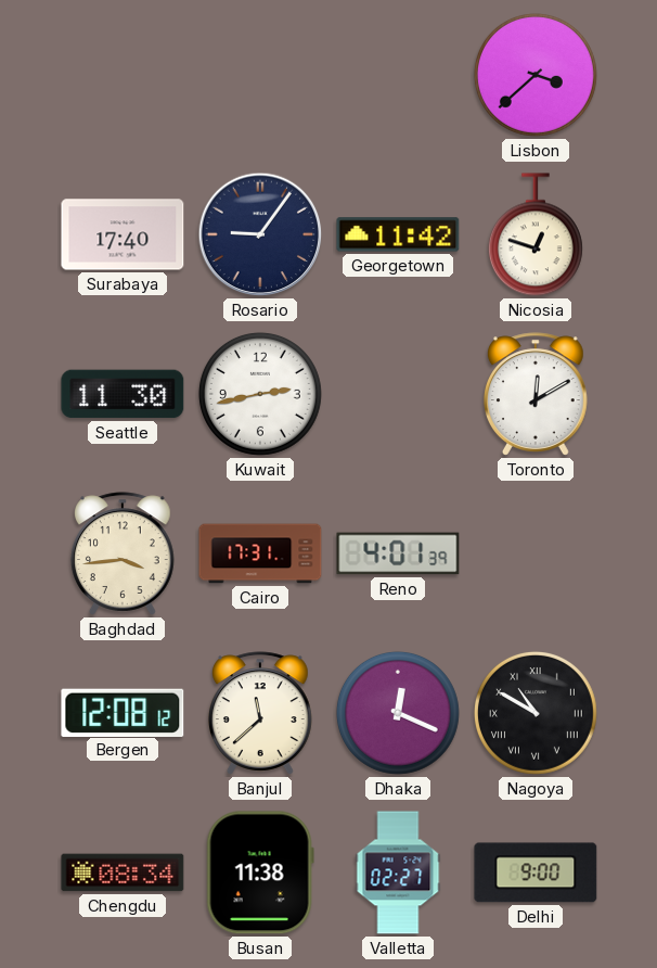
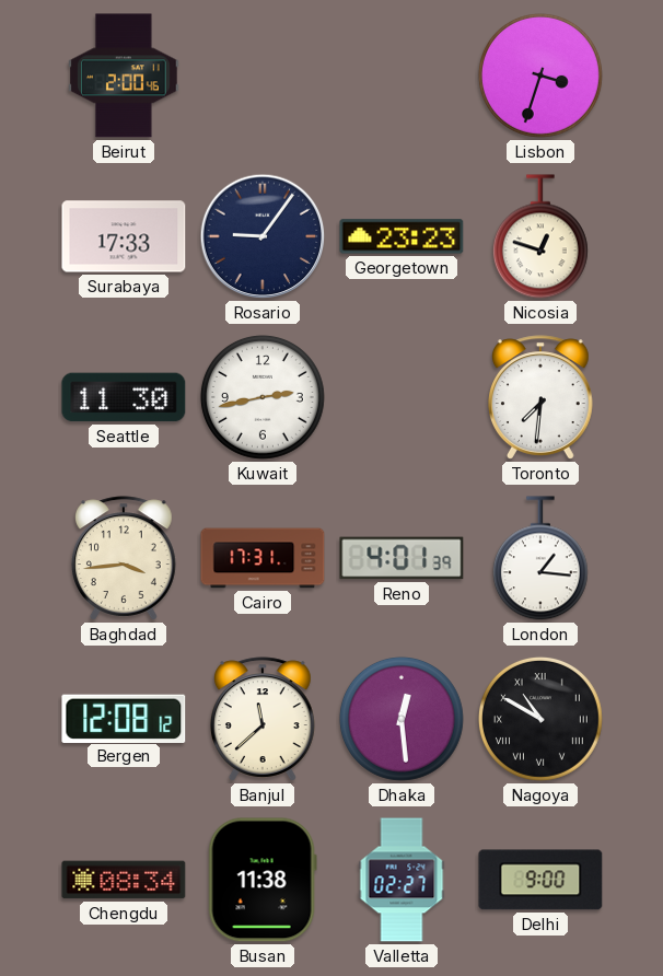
Beirut: none -> 2:00
Lisbon: 3:38 -> 3:33
Surabaya: 17:40 -> 17:33
Georgetown: 11:42 -> 23:23
Toronto: 12:10 -> 7:31
London: none -> 1:16
Dhaka: 12:19 -> 12:29
